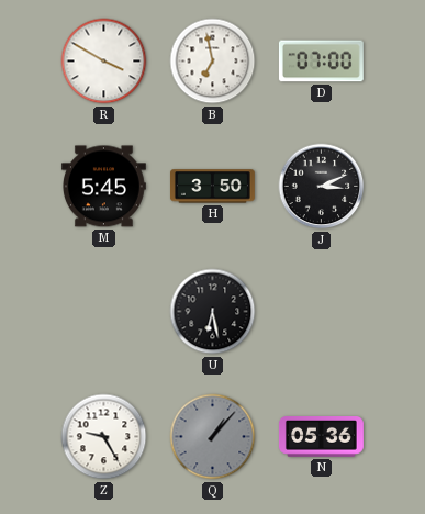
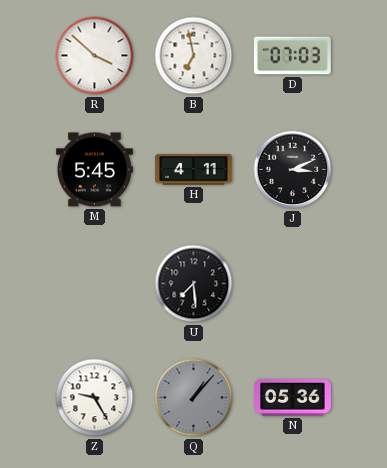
R: 3:50 -> 3:52
D: 07:00 -> 07:03
H: 3:50 -> 4:11
U: 6:28 -> 7:29
